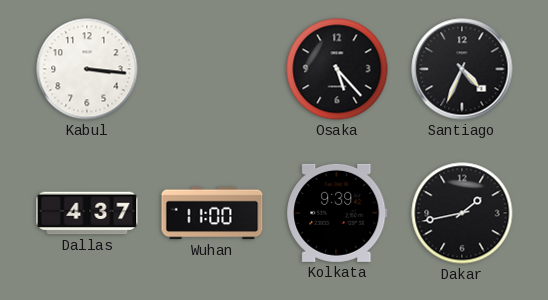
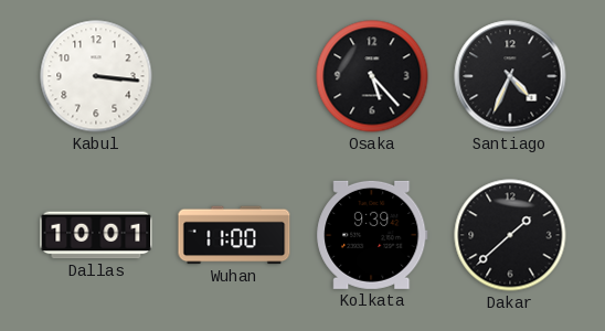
Dallas: 4:37 -> 10:01
Dakar: 1:43 -> 1:38
